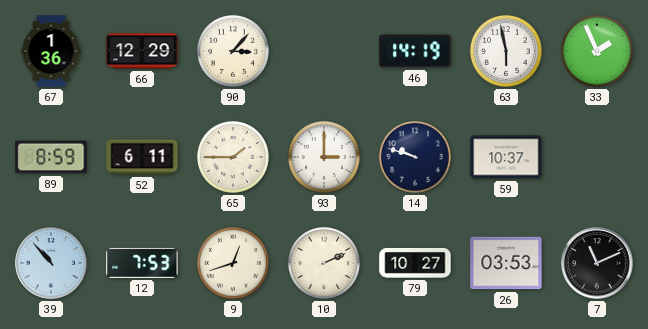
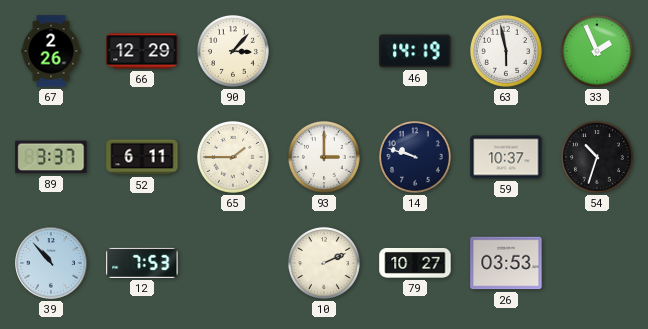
67: 1:36 -> 2:26
89: 8:59 -> 3:37
54: none -> 10:33
9: 12:42 -> none
7: 11:11 -> none
